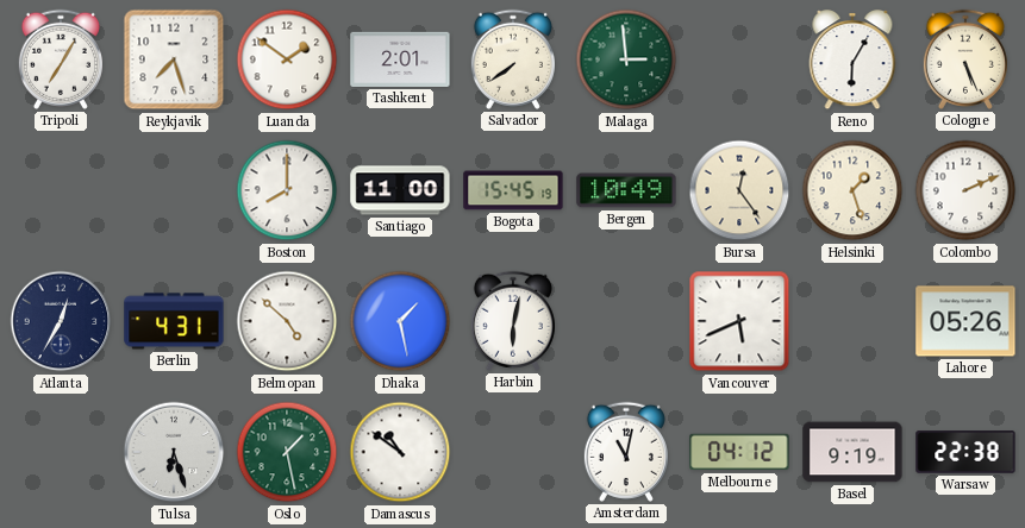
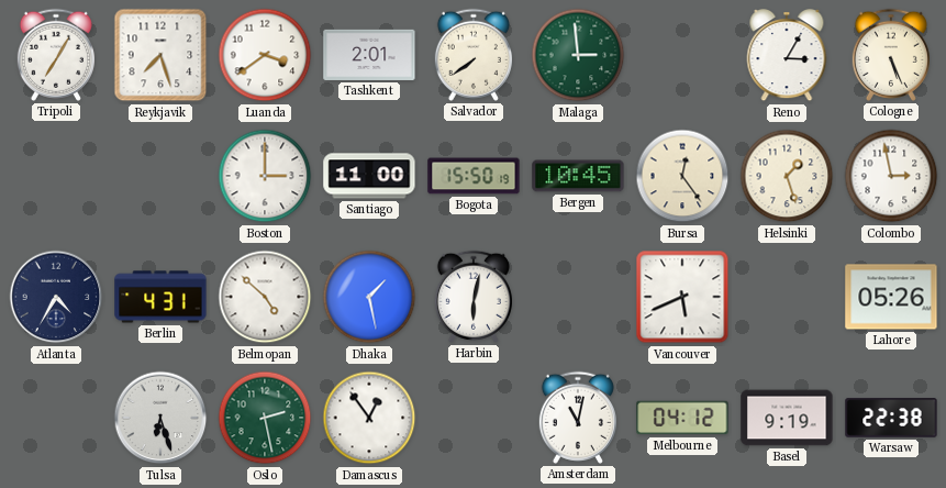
Luanda: 1:51 -> 3:39
Reno: 6:05 -> 3:05
Boston: 8:00 -> 3:00
Bogota: 15:45 -> 15:50
Bergen: 10:49 -> 10:45
Colombo: 2:11 -> 2:58
Atlanta: 12:35 -> 4:35
Oslo: 1:28 -> 2:28
Damascus: 10:51 -> 12:54
